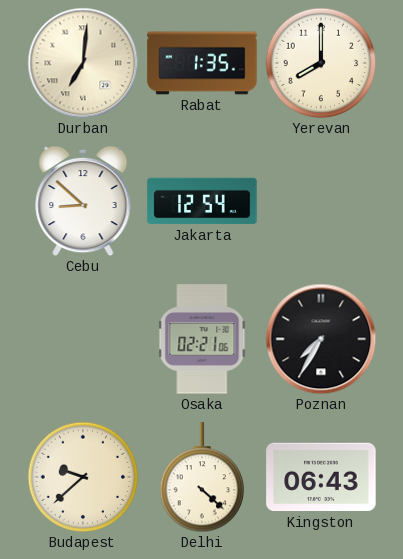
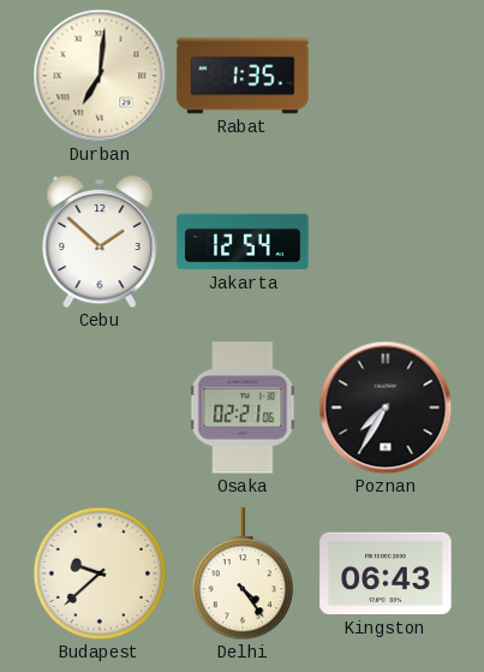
Yerevan: 8:00 -> none
Cebu: 8:52 -> 1:52
Delhi: 4:22 -> 4:24
